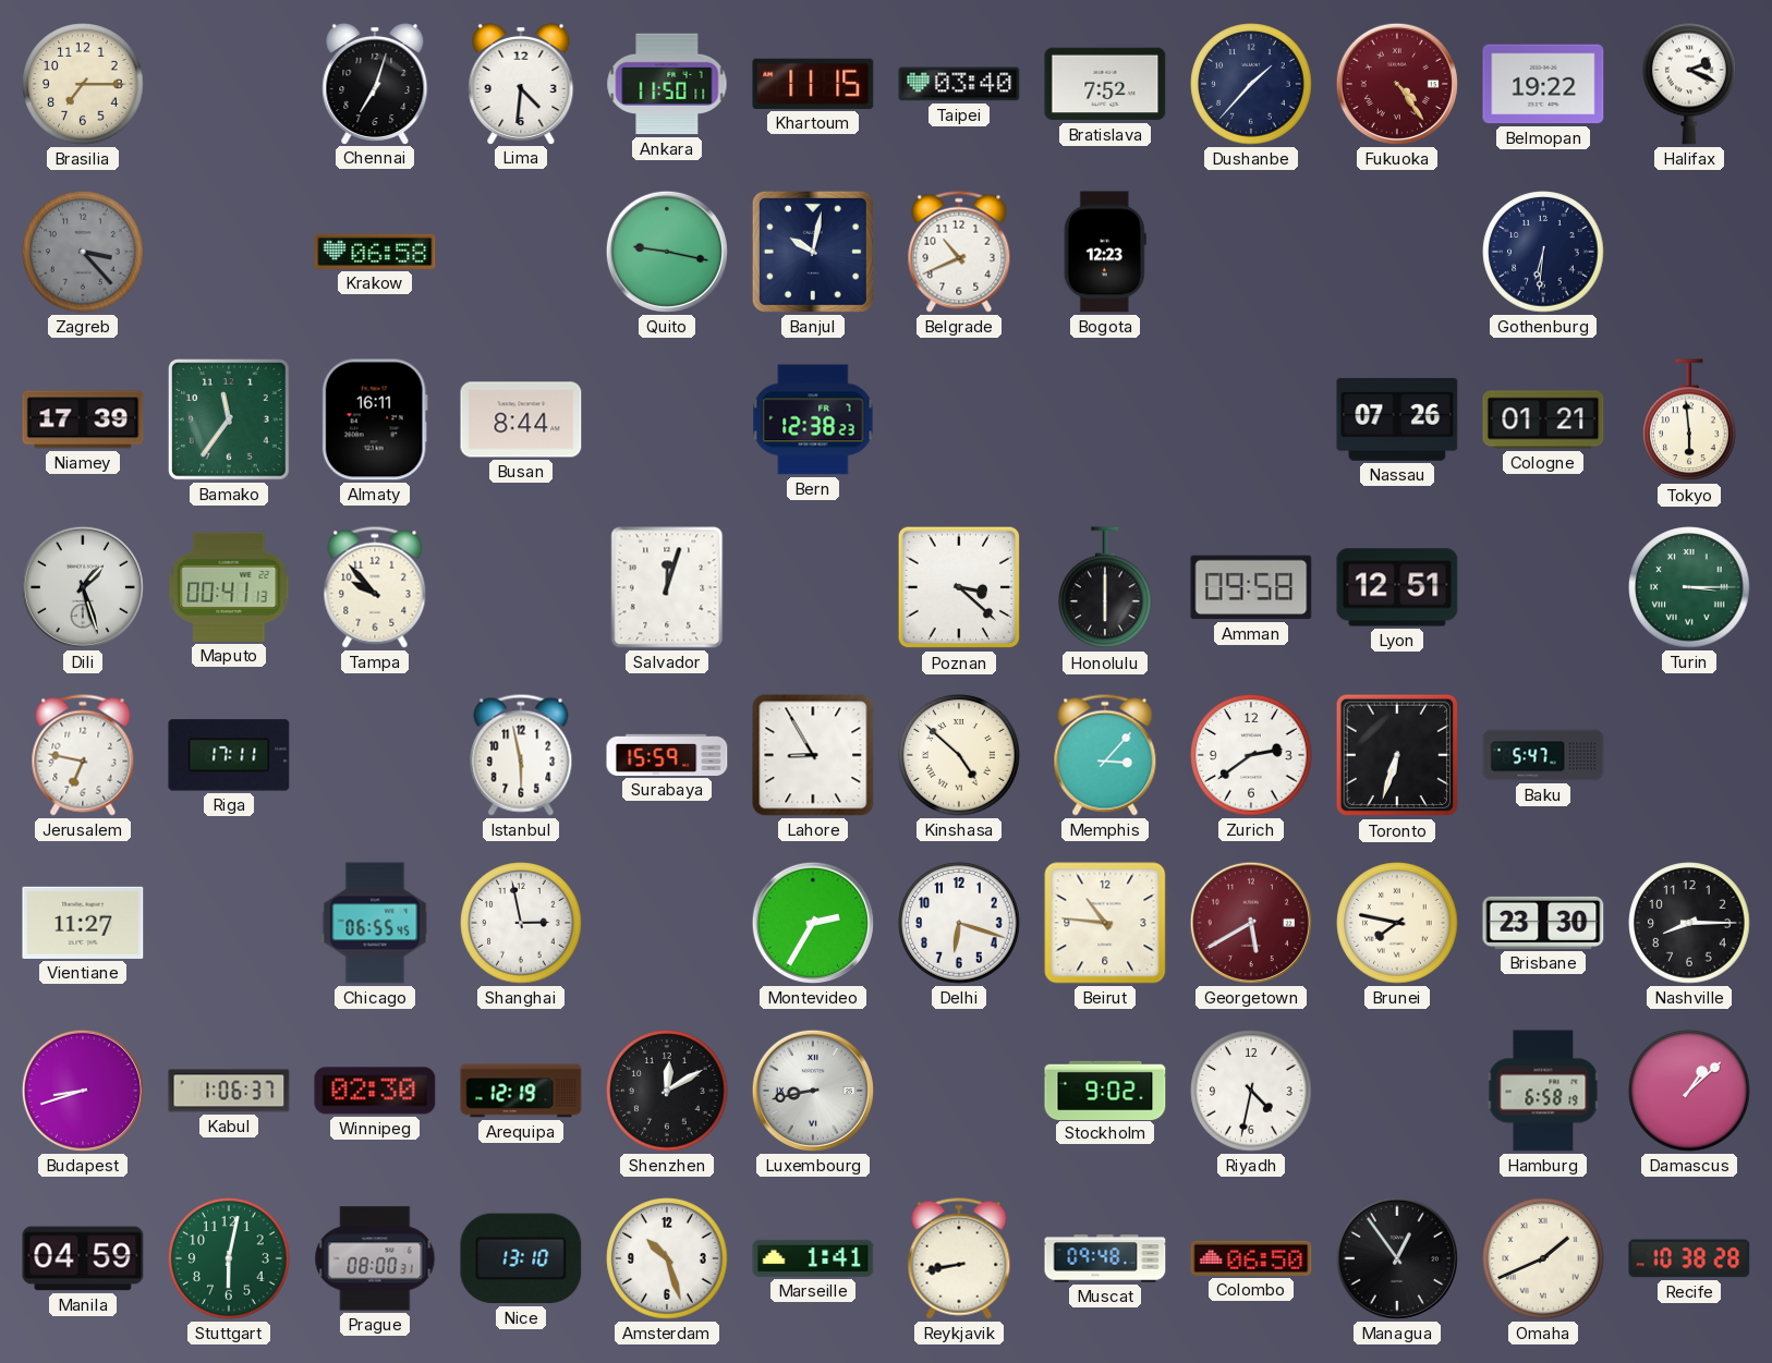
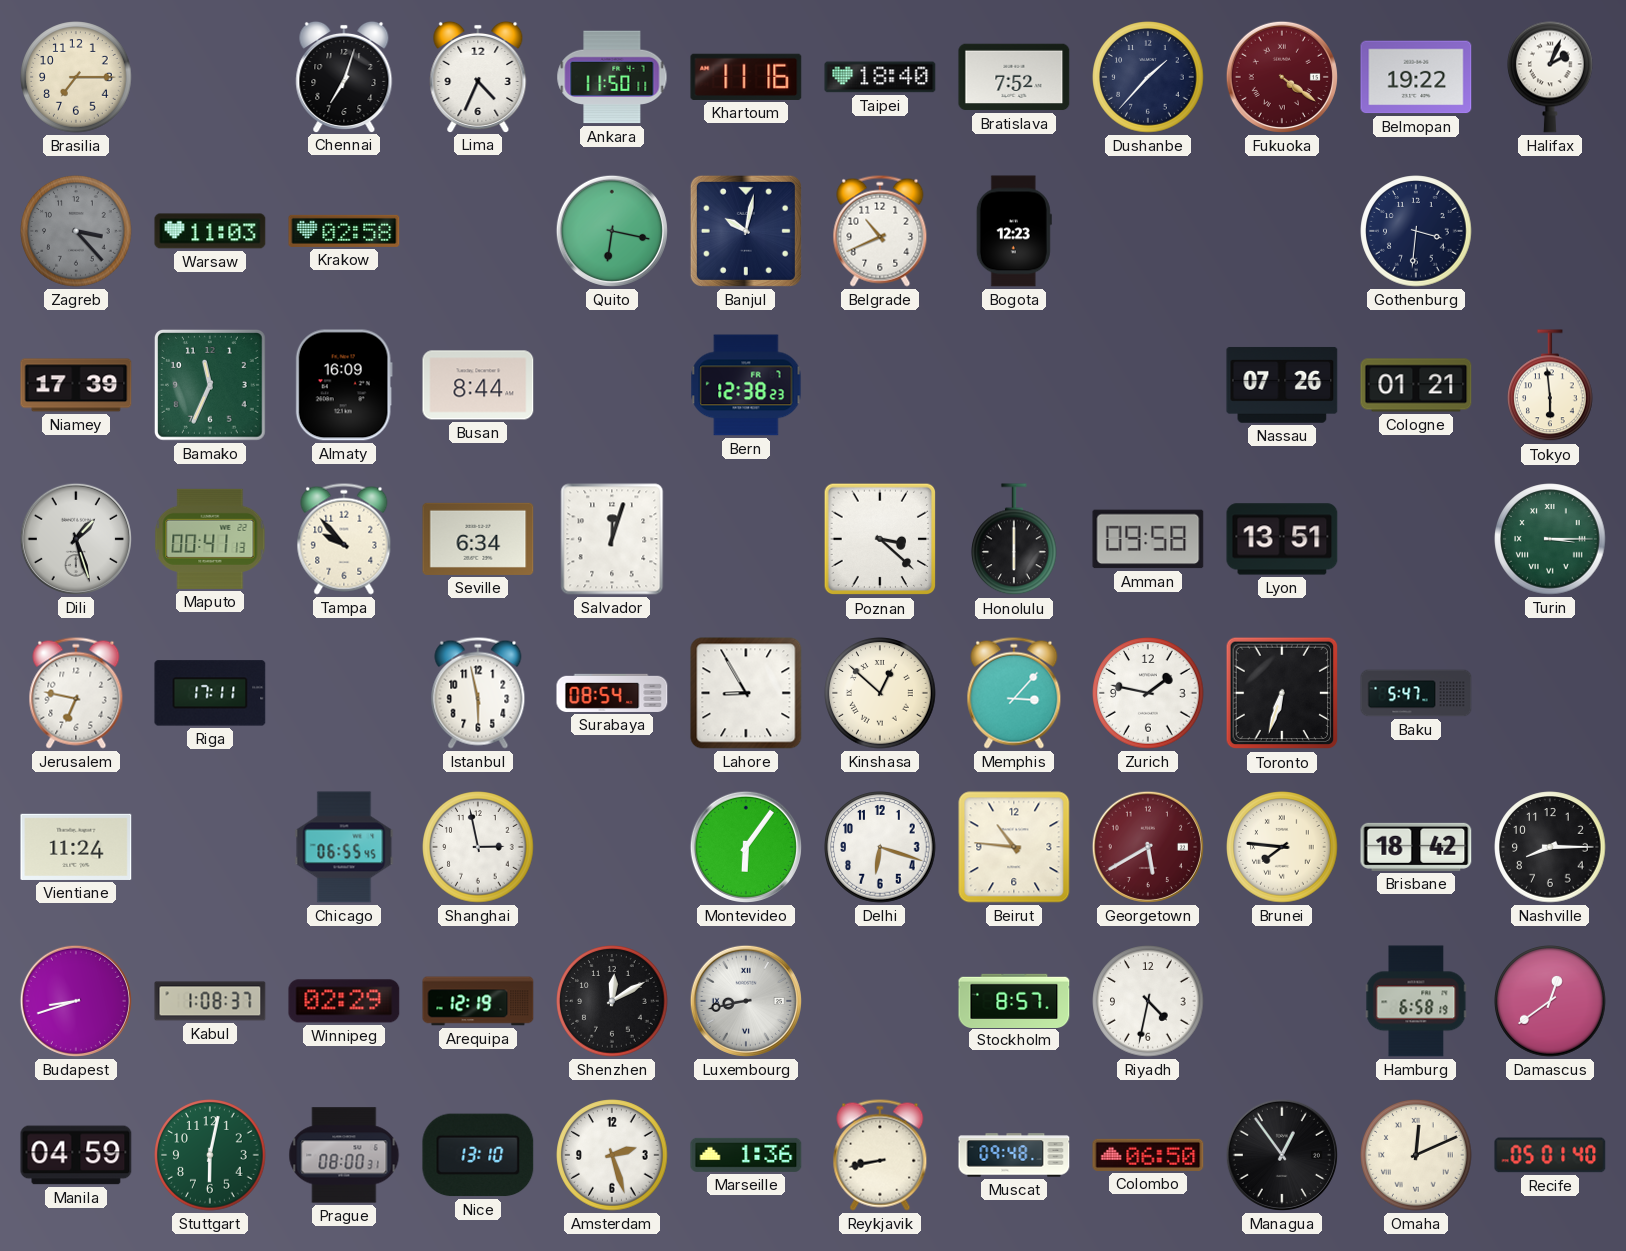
Lima: 4:31 -> 4:34
Khartoum: 11:15 -> 11:16
Taipei: 03:40 -> 18:40
Fukuoka: 4:24 -> 4:21
Halifax: 2:19 -> 2:04
Warsaw: none -> 11:03
Krakow: 06:58 -> 02:58
Quito: 9:17 -> 6:17
Gothenburg: 6:31 -> 3:31
Bamako: 11:36 -> 11:34
Almaty: 16:11 -> 16:09
Seville: none -> 6:34
Lyon: 12:51 -> 13:51
Surabaya: 15:59 -> 08:54
Kinshasa: 4:52 -> 12:52
Zurich: 2:39 -> 1:47
Vientiane: 11:27 -> 11:24
Montevideo: 2:35 -> 6:06
Brunei: 7:47 -> 7:46
Brisbane: 23:30 -> 18:42
Kabul: 1:06 -> 1:08
Winnipeg: 02:30 -> 02:29
Stockholm: 9:02 -> 8:57
Damascus: 1:08 -> 12:39
Amsterdam: 10:27 -> 2:27
Marseille: 1:41 -> 1:36
Omaha: 1:41 -> 12:11
Recife: 10:38 -> 05:01
